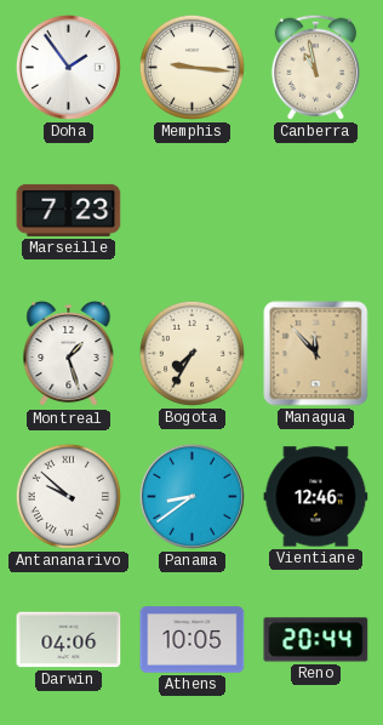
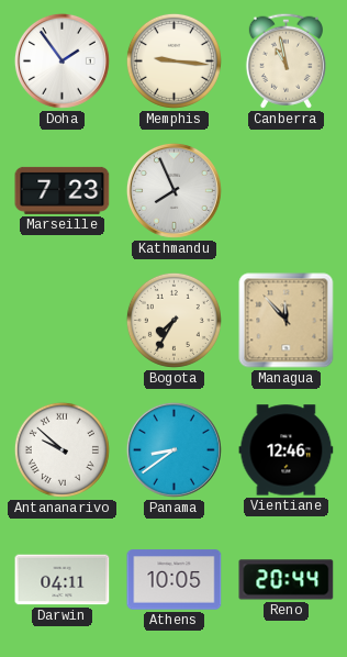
Kathmandu: none -> 7:56
Montreal: 1:27 -> none
Darwin: 04:06 -> 04:11
